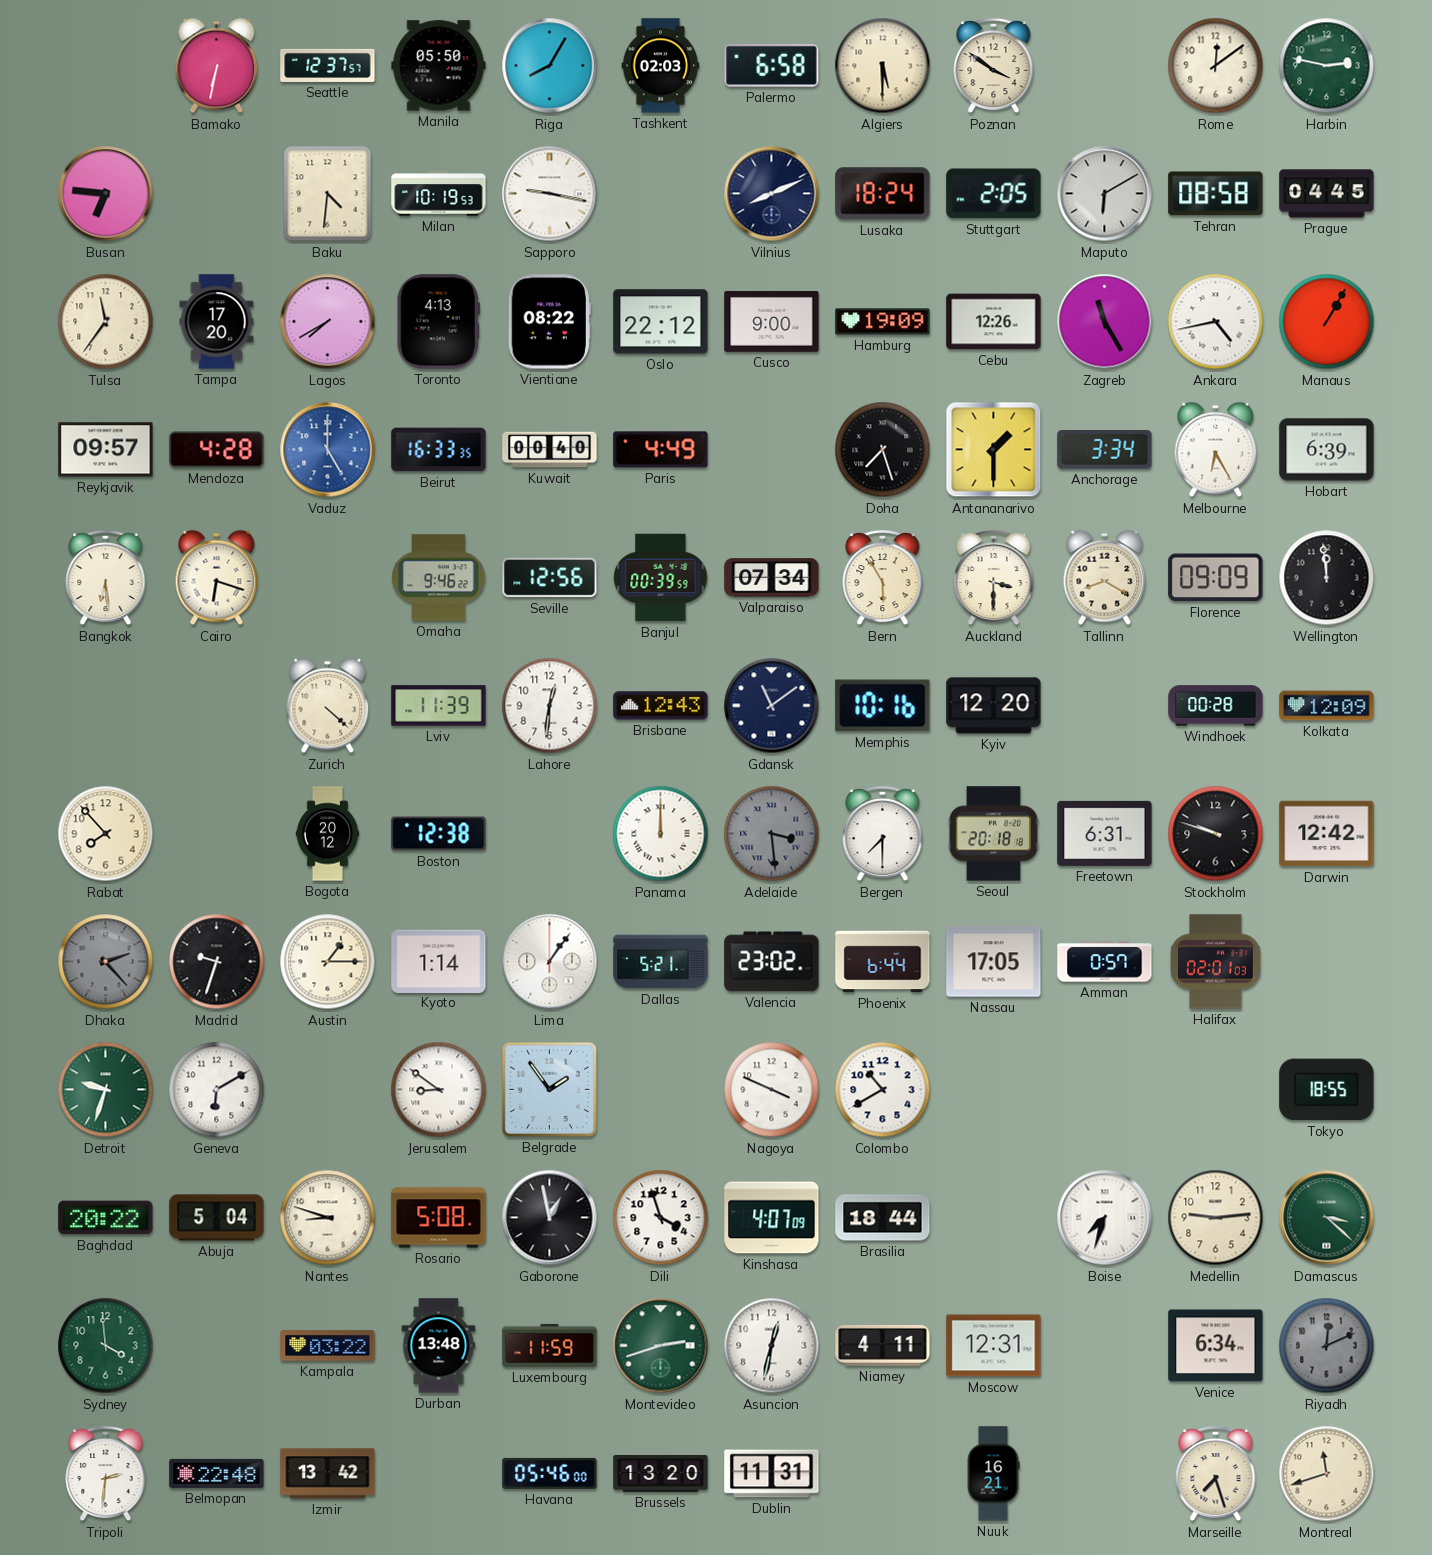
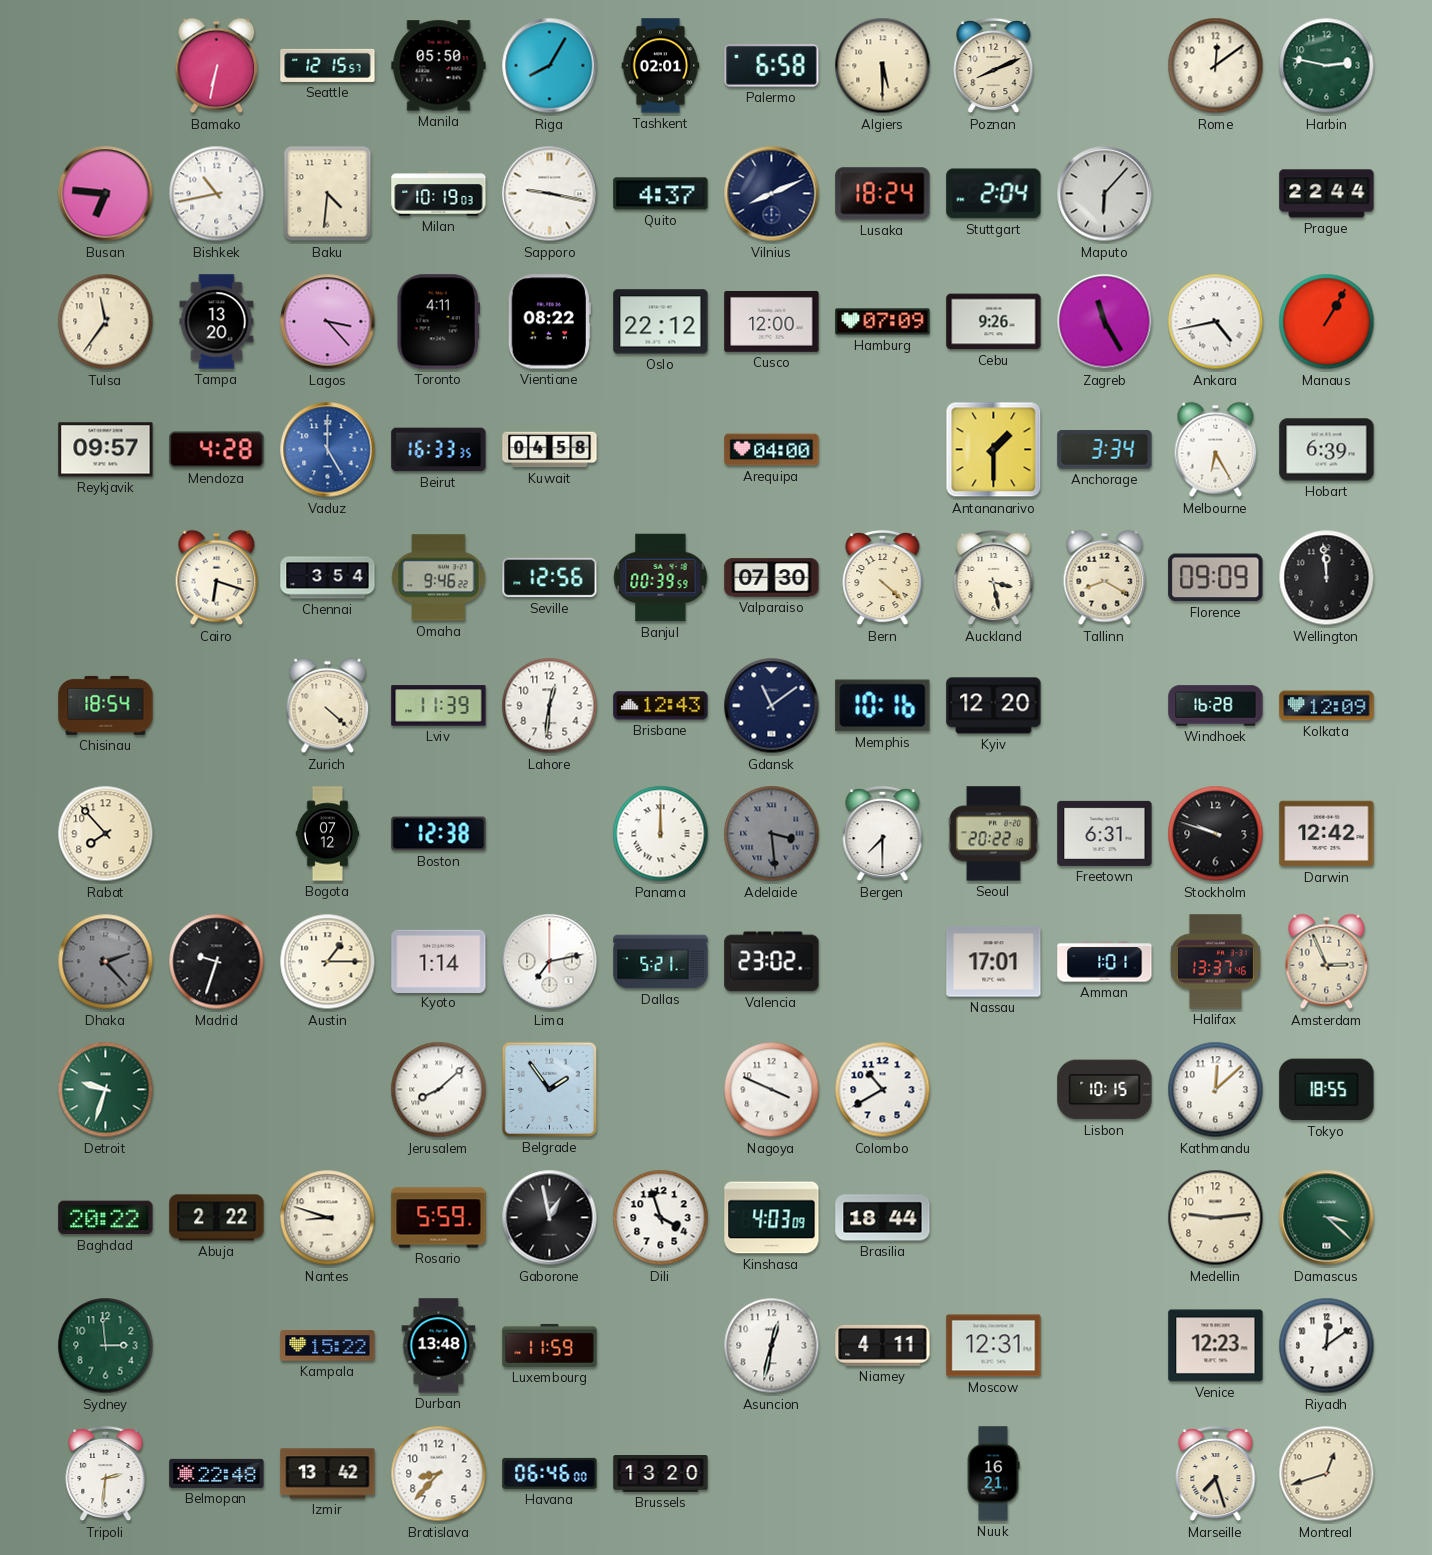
Seattle: 12:37 -> 12:15
Tashkent: 02:03 -> 02:01
Poznan: 3:51 -> 8:11
Bishkek: none -> 10:43
Milan: 10:19:53 -> 10:19:03
Quito: none -> 4:37
Stuttgart: 2:05 -> 2:04
Maputo: 6:10 -> 6:07
Tehran: 08:58 -> none
Prague: 04:45 -> 22:44
Tampa: 17:20 -> 13:20
Lagos: 7:40 -> 3:23
Toronto: 4:13 -> 4:11
Cusco: 9:00 -> 12:00
Hamburg: 19:09 -> 07:09
Cebu: 12:26 -> 9:26
Kuwait: 00:40 -> 04:58
Paris: 4:49 -> none
Arequipa: none -> 04:00
Doha: 7:27 -> none
Bangkok: 6:29 -> none
Chennai: none -> 3:54
Valparaiso: 07:34 -> 07:30
Bern: 5:55 -> 4:22
Auckland: 3:30 -> 3:28
Chisinau: none -> 18:54
Windhoek: 00:28 -> 16:28
Bogota: 20:12 -> 07:12
Seoul: 20:18 -> 20:22
Lima: 1:06 -> 7:13
Phoenix: 6:44 -> none
Nassau: 17:05 -> 17:01
Amman: 0:57 -> 1:01
Halifax: 02:01 -> 13:37
Amsterdam: none -> 2:56
Geneva: 6:10 -> none
Jerusalem: 8:51 -> 8:08
Lisbon: none -> 10:15
Kathmandu: none -> 12:08
Abuja: 5:04 -> 2:22
Rosario: 5:08 -> 5:59
Kinshasa: 4:07 -> 4:03
Boise: 7:33 -> none
Sydney: 3:59 -> 2:59
Kampala: 03:22 -> 15:22
Montevideo: 2:42 -> none
Venice: 6:34 -> 12:23
Riyadh: 12:11 -> 12:09
Riyadh dial: grey -> white
Bratislava: none -> 8:37
Havana: 05:46 -> 06:46
Dublin: 11:31 -> none
Montreal: 11:42 -> 12:42
